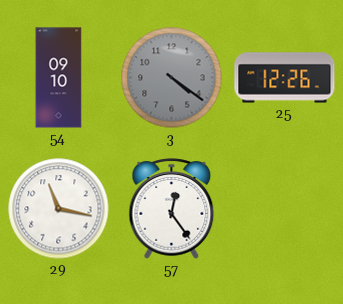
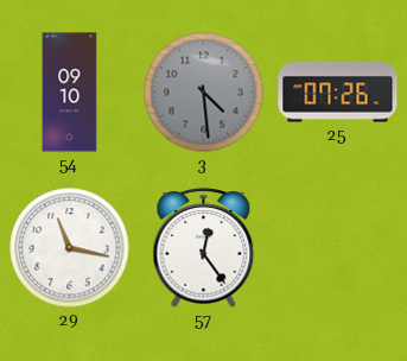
3: 4:21 -> 4:29
25: 12:26 -> 07:26
